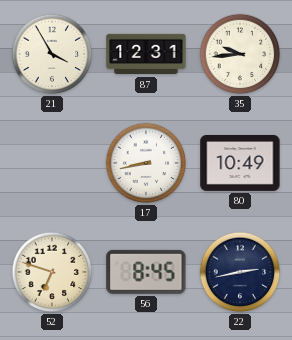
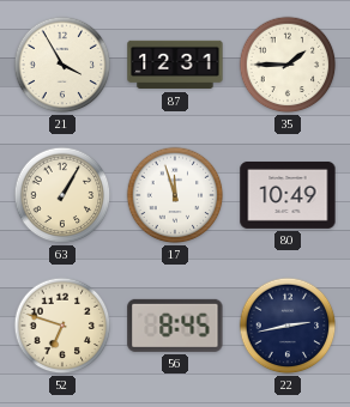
35: 9:44 -> 1:45
63: none -> 1:05
17: 8:43 -> 11:57
